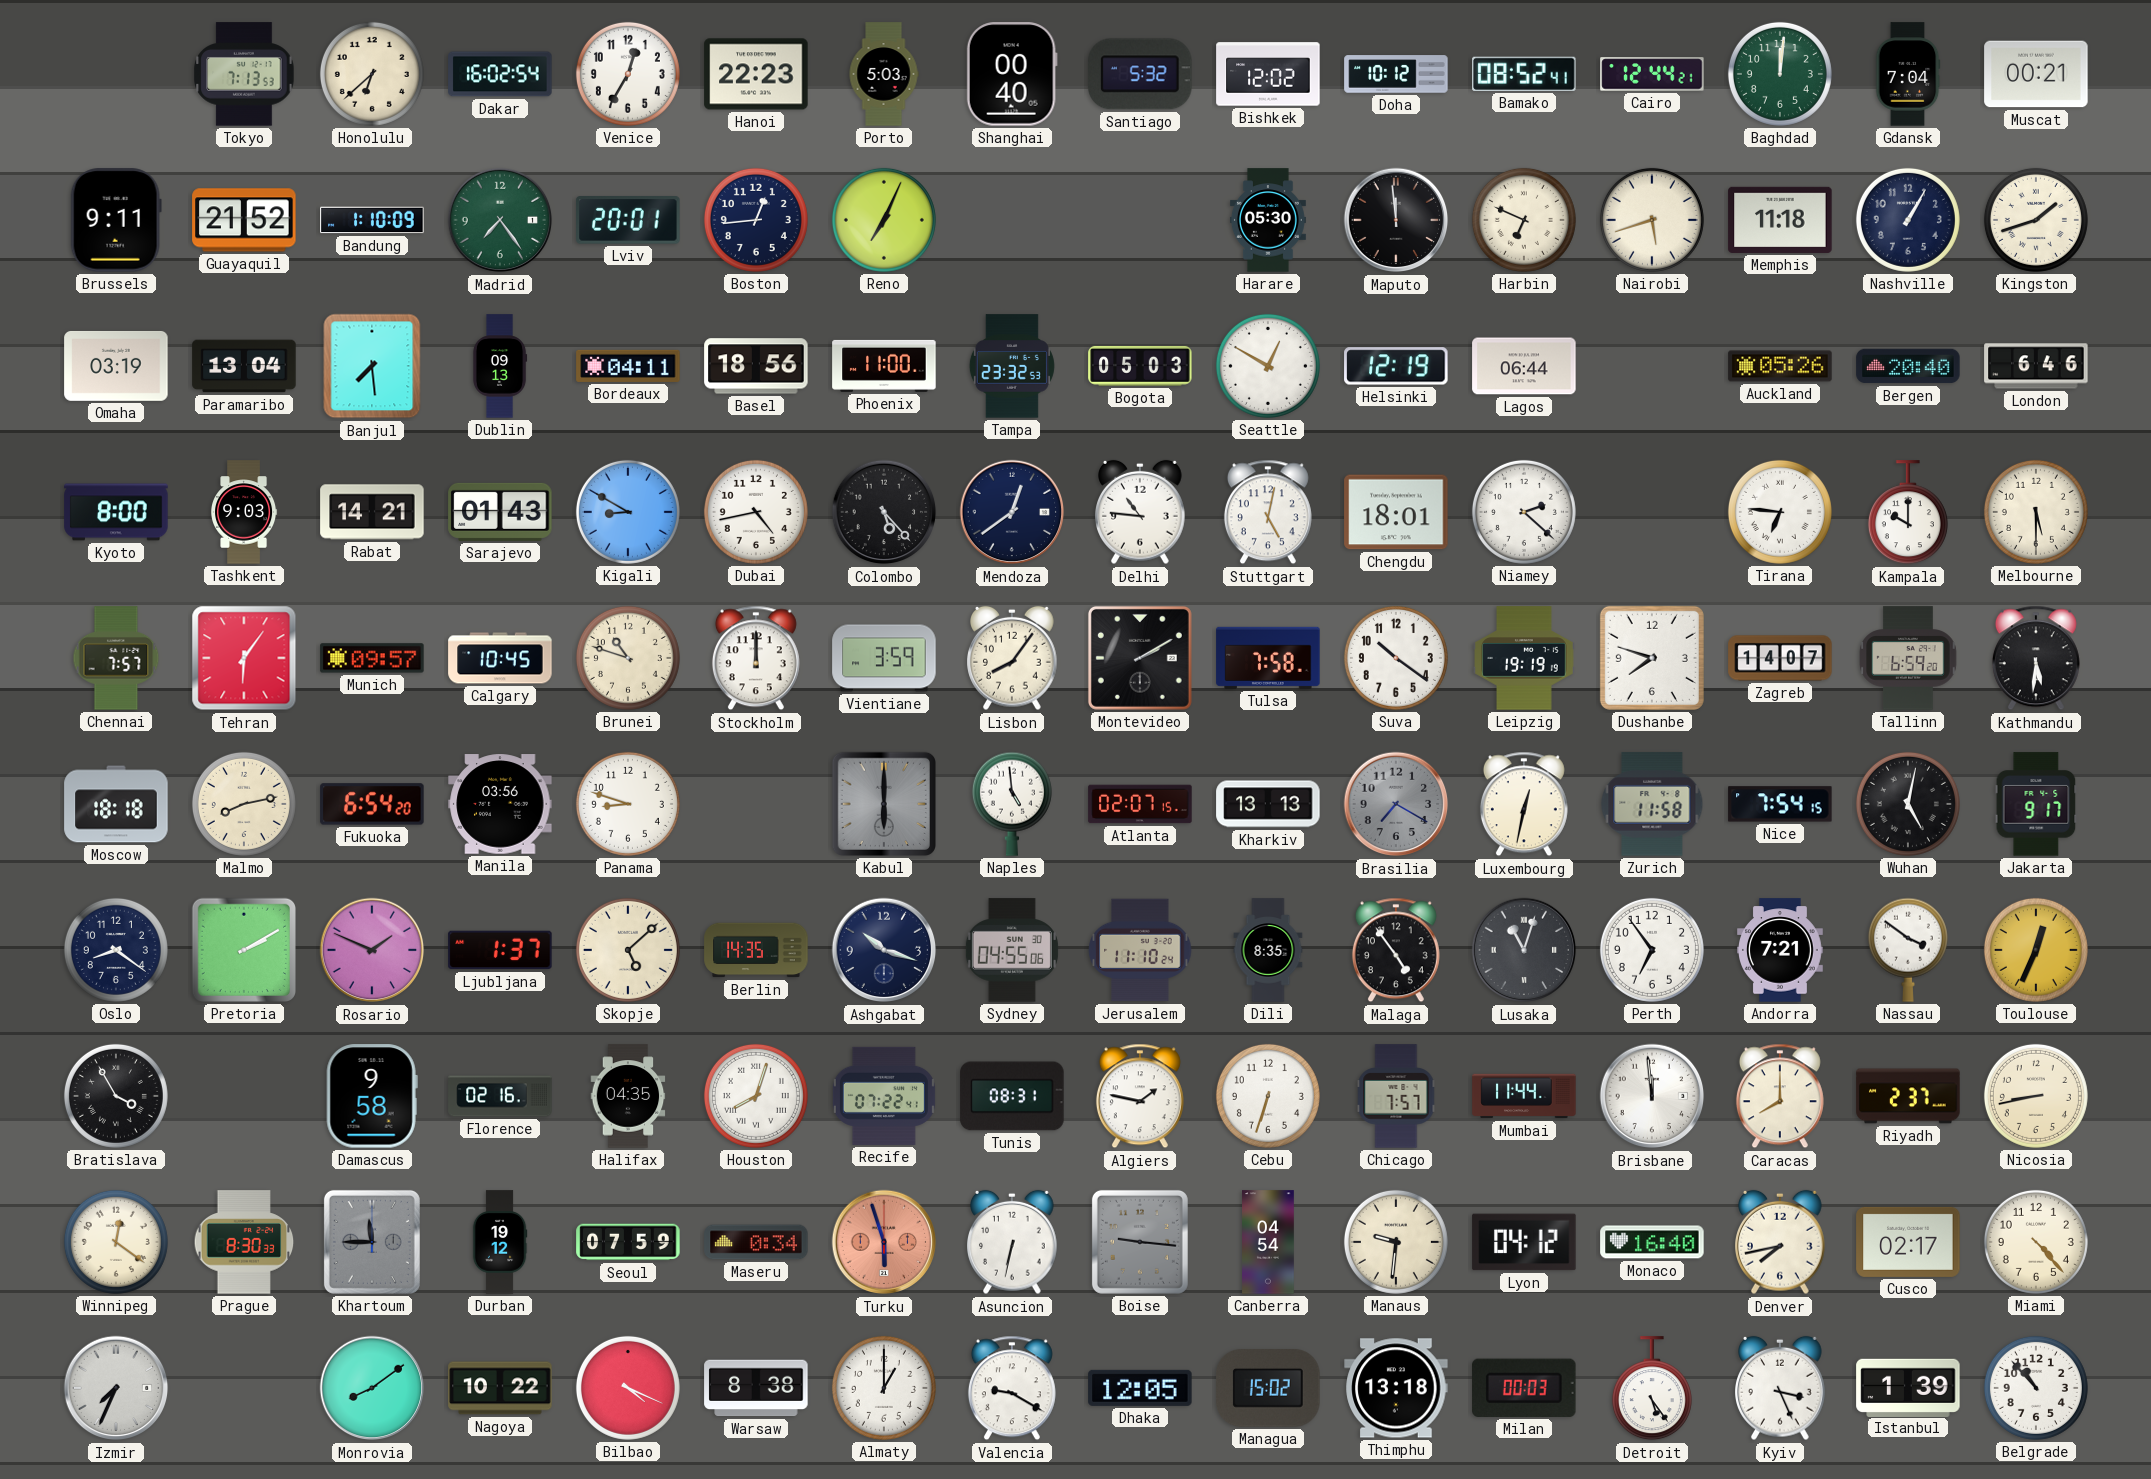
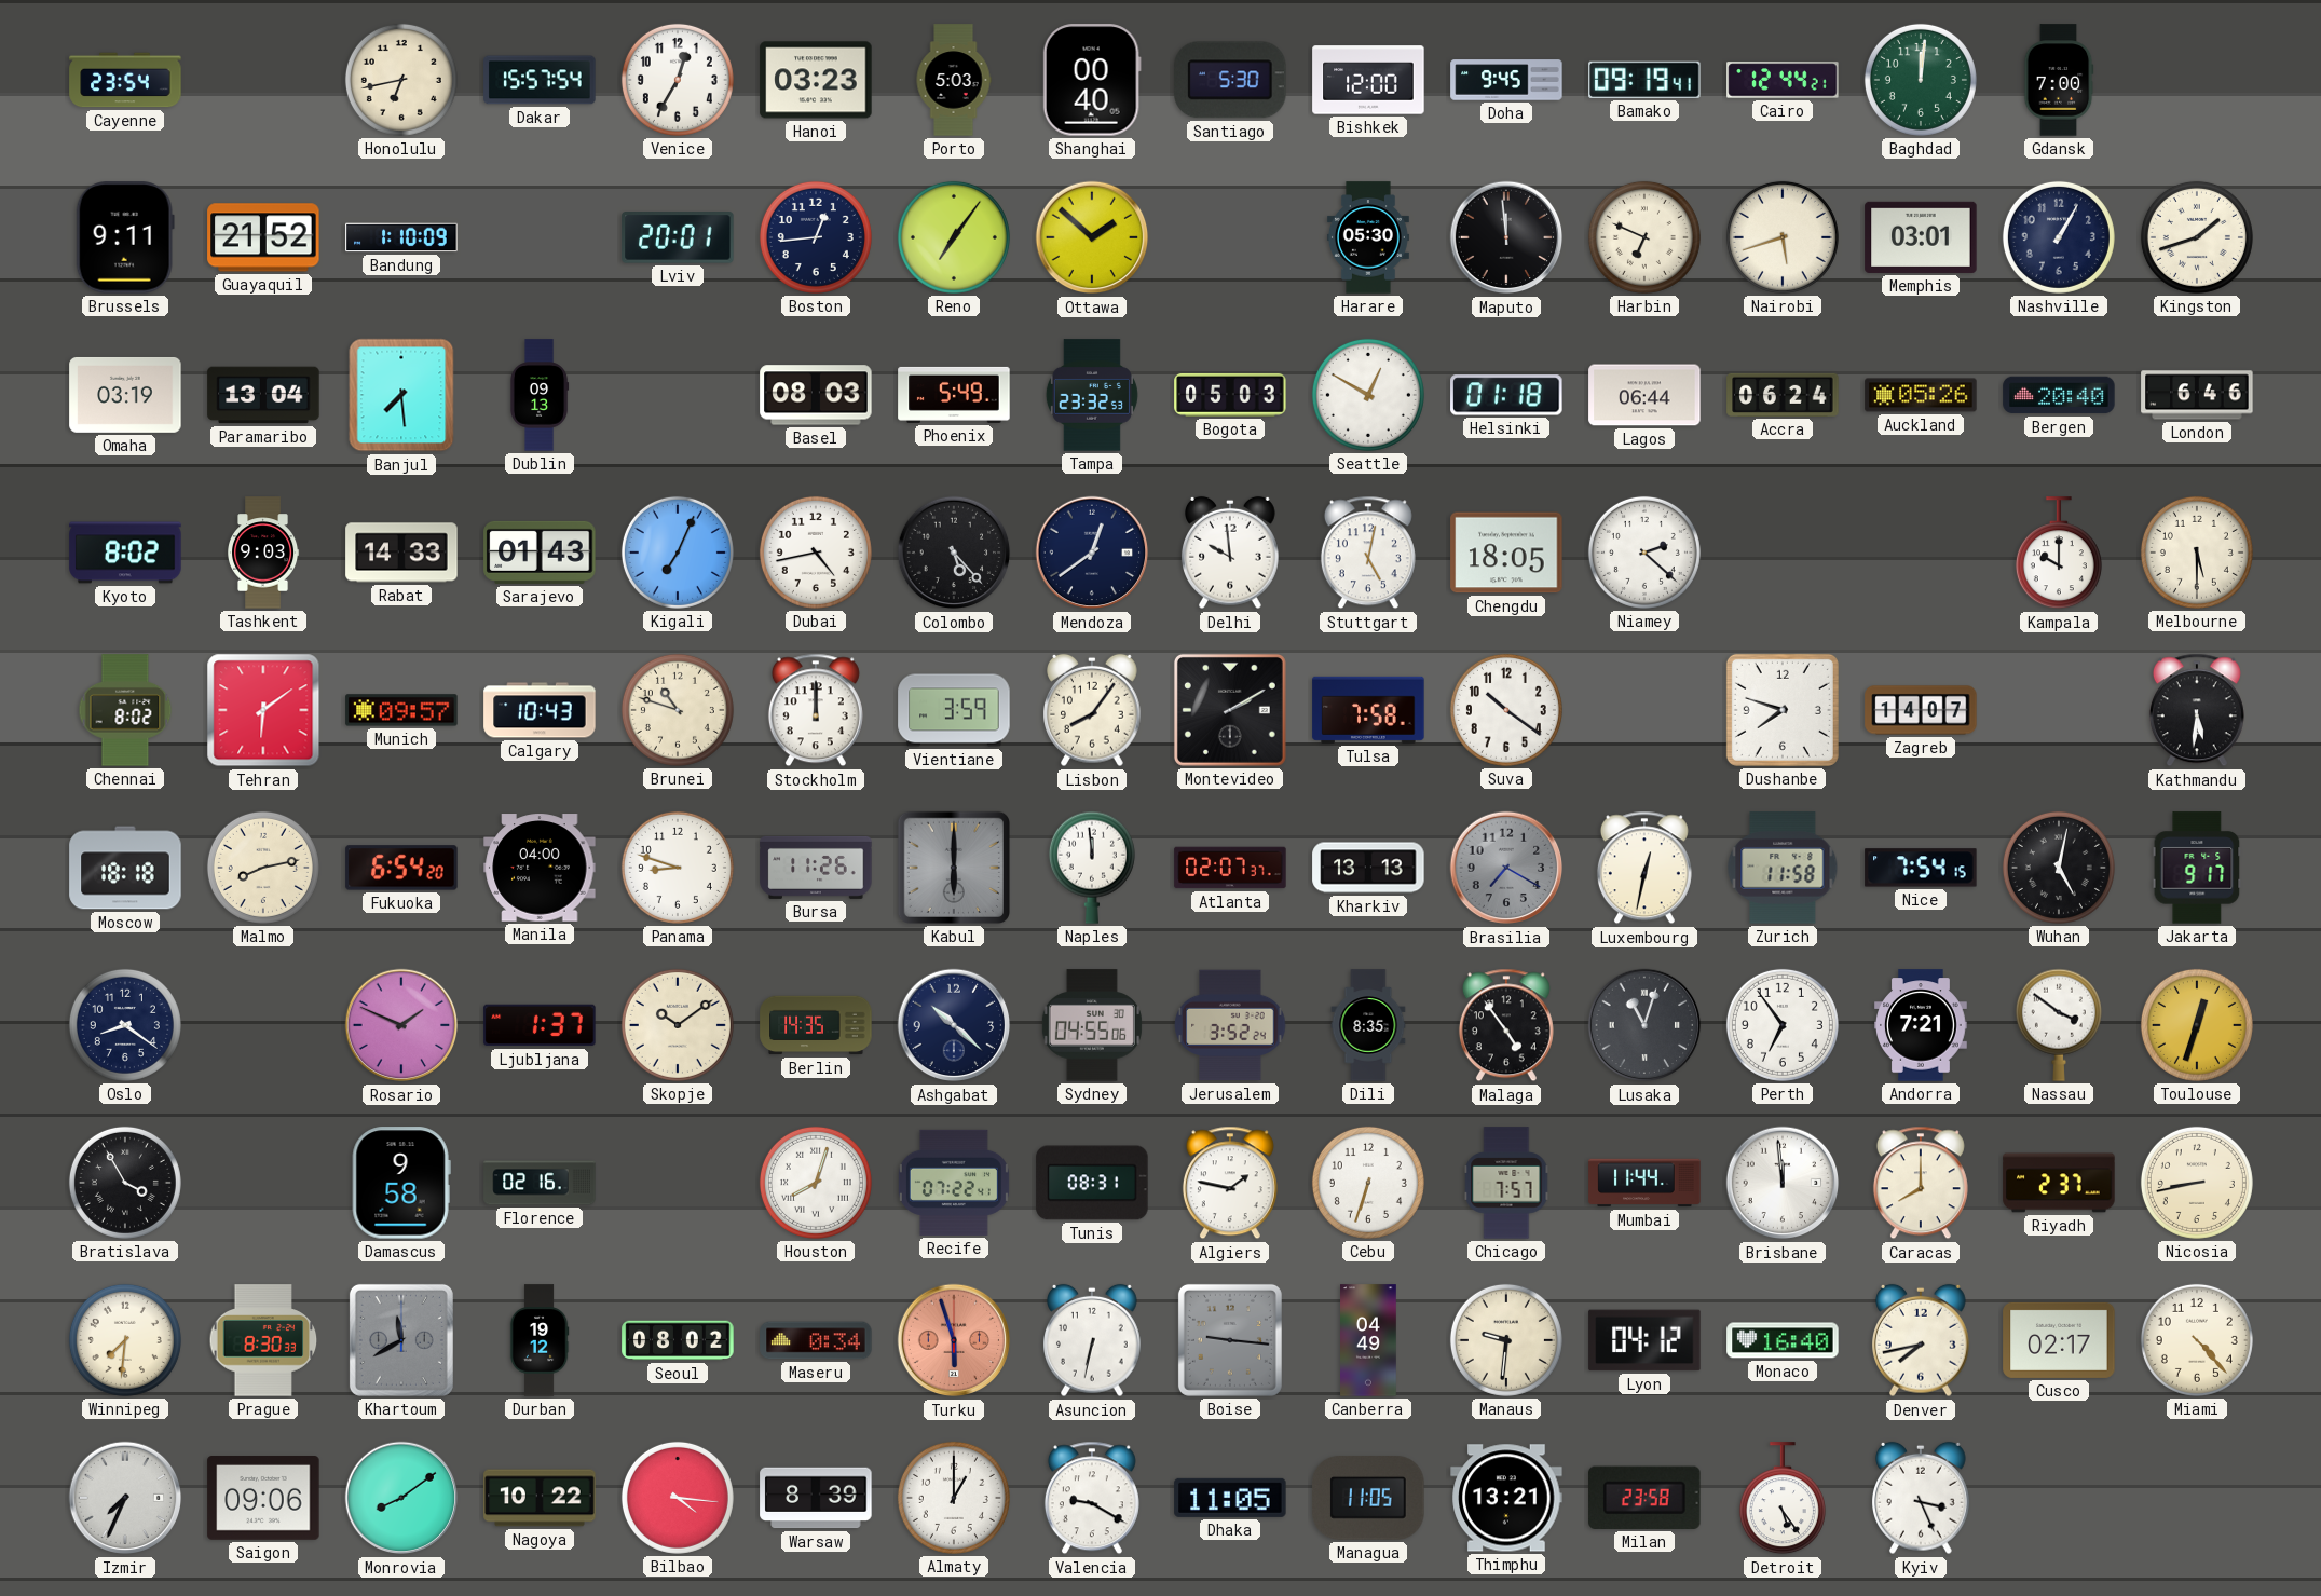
Cayenne: none -> 23:54
Tokyo: 7:13 -> none
Honolulu: 6:38 -> 6:43
Dakar: 16:02 -> 15:57
Hanoi: 22:23 -> 03:23
Santiago: 5:32 -> 5:30
Bishkek: 12:02 -> 12:00
Doha: 10:12 -> 9:45
Bamako: 08:52 -> 09:19
Gdansk: 7:04 -> 7:00
Muscat: 00:21 -> none
Madrid: 7:24 -> none
Reno: 7:04 -> 7:06
Ottawa: none -> 1:52
Memphis: 11:18 -> 03:01
Bordeaux: 04:11 -> none
Basel: 18:56 -> 08:03
Phoenix: 11:00 -> 5:49
Helsinki: 12:19 -> 01:18
Accra: none -> 06:24
Kyoto: 8:00 -> 8:02
Rabat: 14:21 -> 14:33
Kigali: 8:50 -> 7:04
Delhi: 10:46 -> 9:59
Chengdu: 18:01 -> 18:05
Tirana: 6:46 -> none
Chennai: 7:57 -> 8:02
Tehran: 6:06 -> 6:09
Calgary: 10:45 -> 10:43
Leipzig: 19:19 -> none
Tallinn: 6:59 -> none
Manila: 03:56 -> 04:00
Bursa: none -> 11:26
Naples: 4:59 -> 11:59
Atlanta: 02:07:15 -> 02:07:37
Pretoria: 2:10 -> none
Skopje: 5:08 -> 10:09
Ashgabat: 10:18 -> 10:22
Jerusalem: 11:10 -> 3:52
Toulouse: 12:34 -> 12:33
Halifax: 04:35 -> none
Winnipeg: 12:21 -> 7:31
Khartoum: 11:45 -> 11:40
Seoul: 07:59 -> 08:02
Canberra: 04:54 -> 04:49
Saigon: none -> 09:06
Bilbao: 4:19 -> 4:16
Warsaw: 8:38 -> 8:39
Dhaka: 12:05 -> 11:05
Managua: 15:02 -> 11:05
Thimphu: 13:18 -> 13:21
Milan: 00:03 -> 23:58
Istanbul: 1:39 -> none
Belgrade: 10:53 -> none
